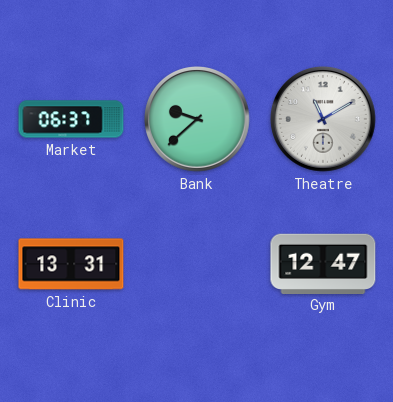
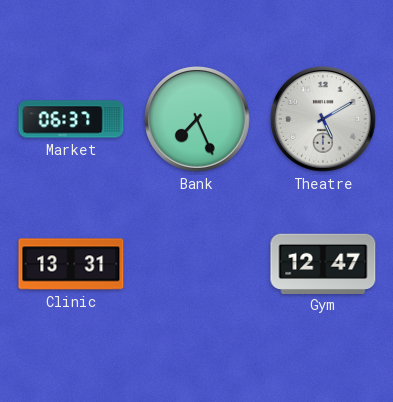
Bank: 9:38 -> 7:26
Theatre: 11:10 -> 5:10
